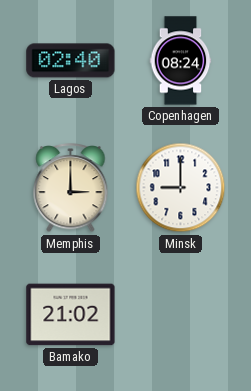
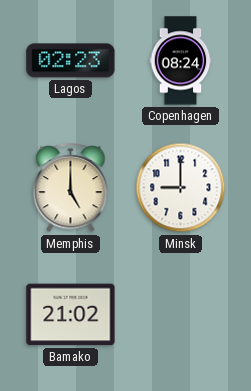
Lagos: 02:40 -> 02:23
Memphis: 3:00 -> 5:00
